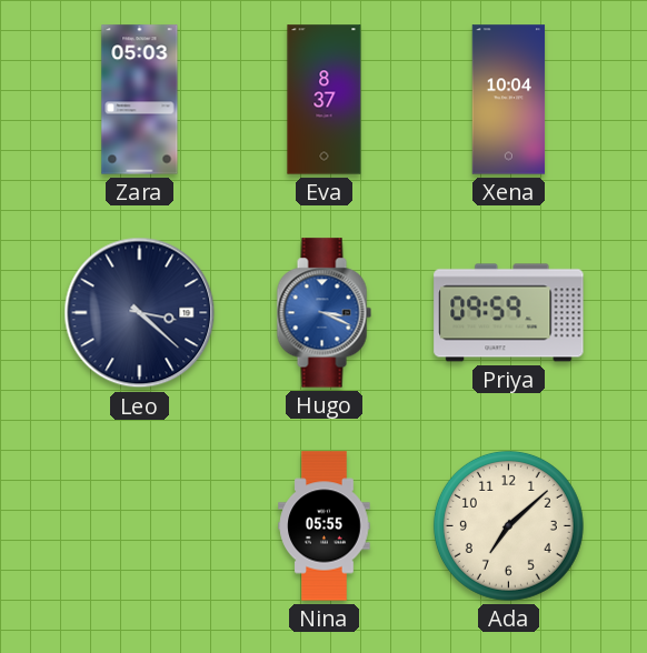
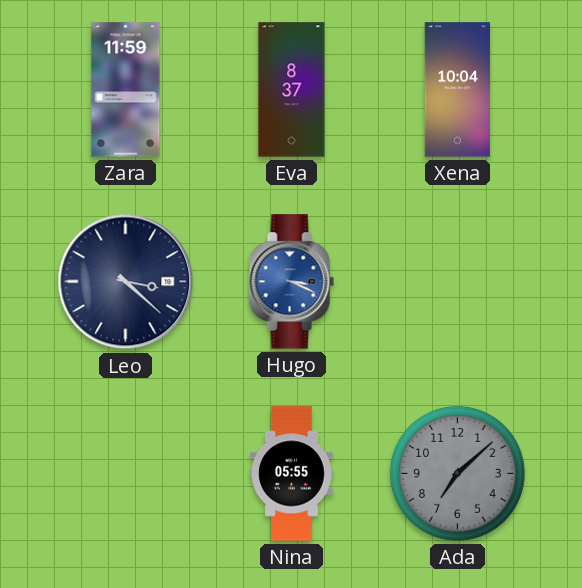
Zara: 05:03 -> 11:59
Priya: 09:59 -> none
Ada dial: cream -> grey
